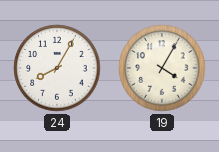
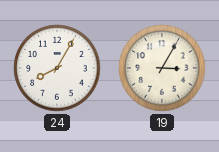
19: 4:05 -> 3:05
